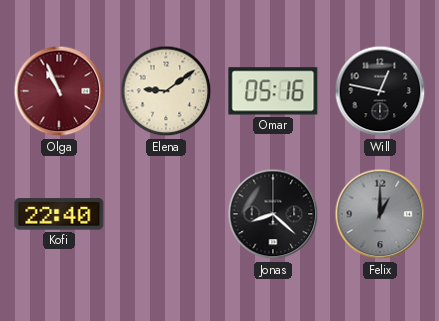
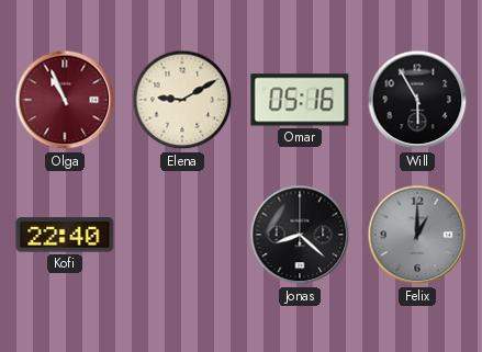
Elena: 9:09 -> 9:10
Will: 12:47 -> 5:55
